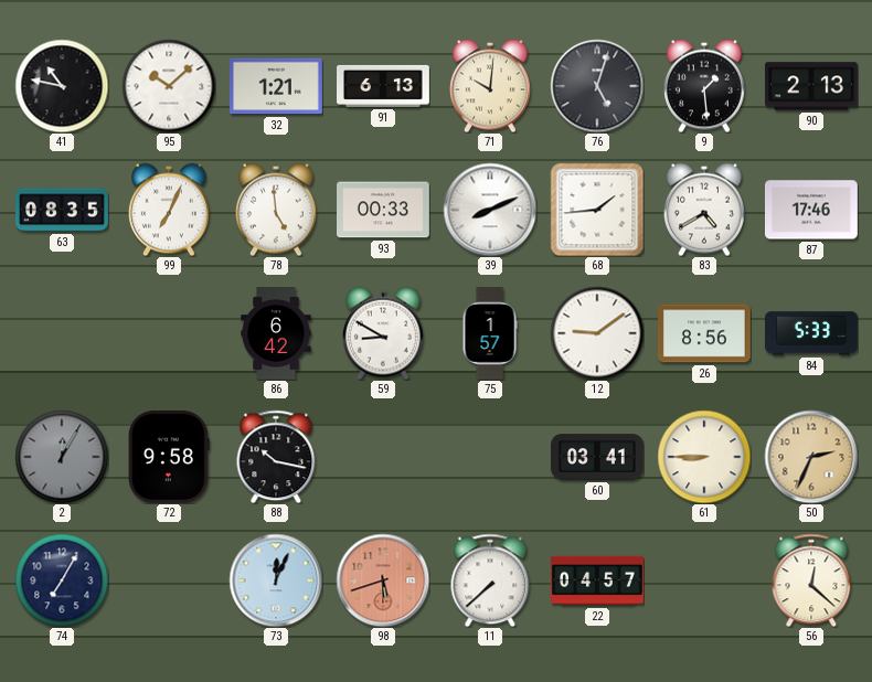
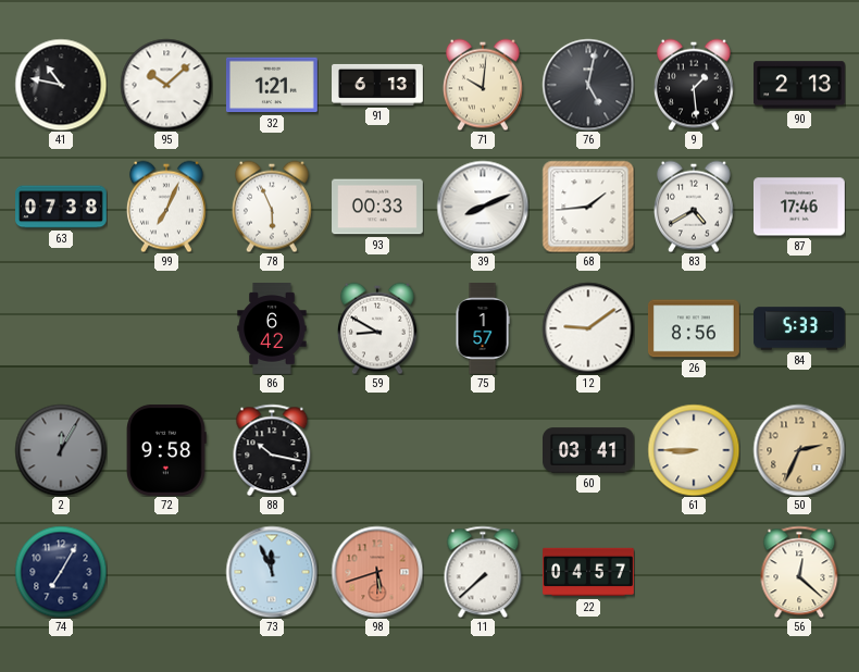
76: 5:03 -> 5:02
63: 08:35 -> 07:38
78: 4:59 -> 5:56
73: 12:04 -> 11:56
